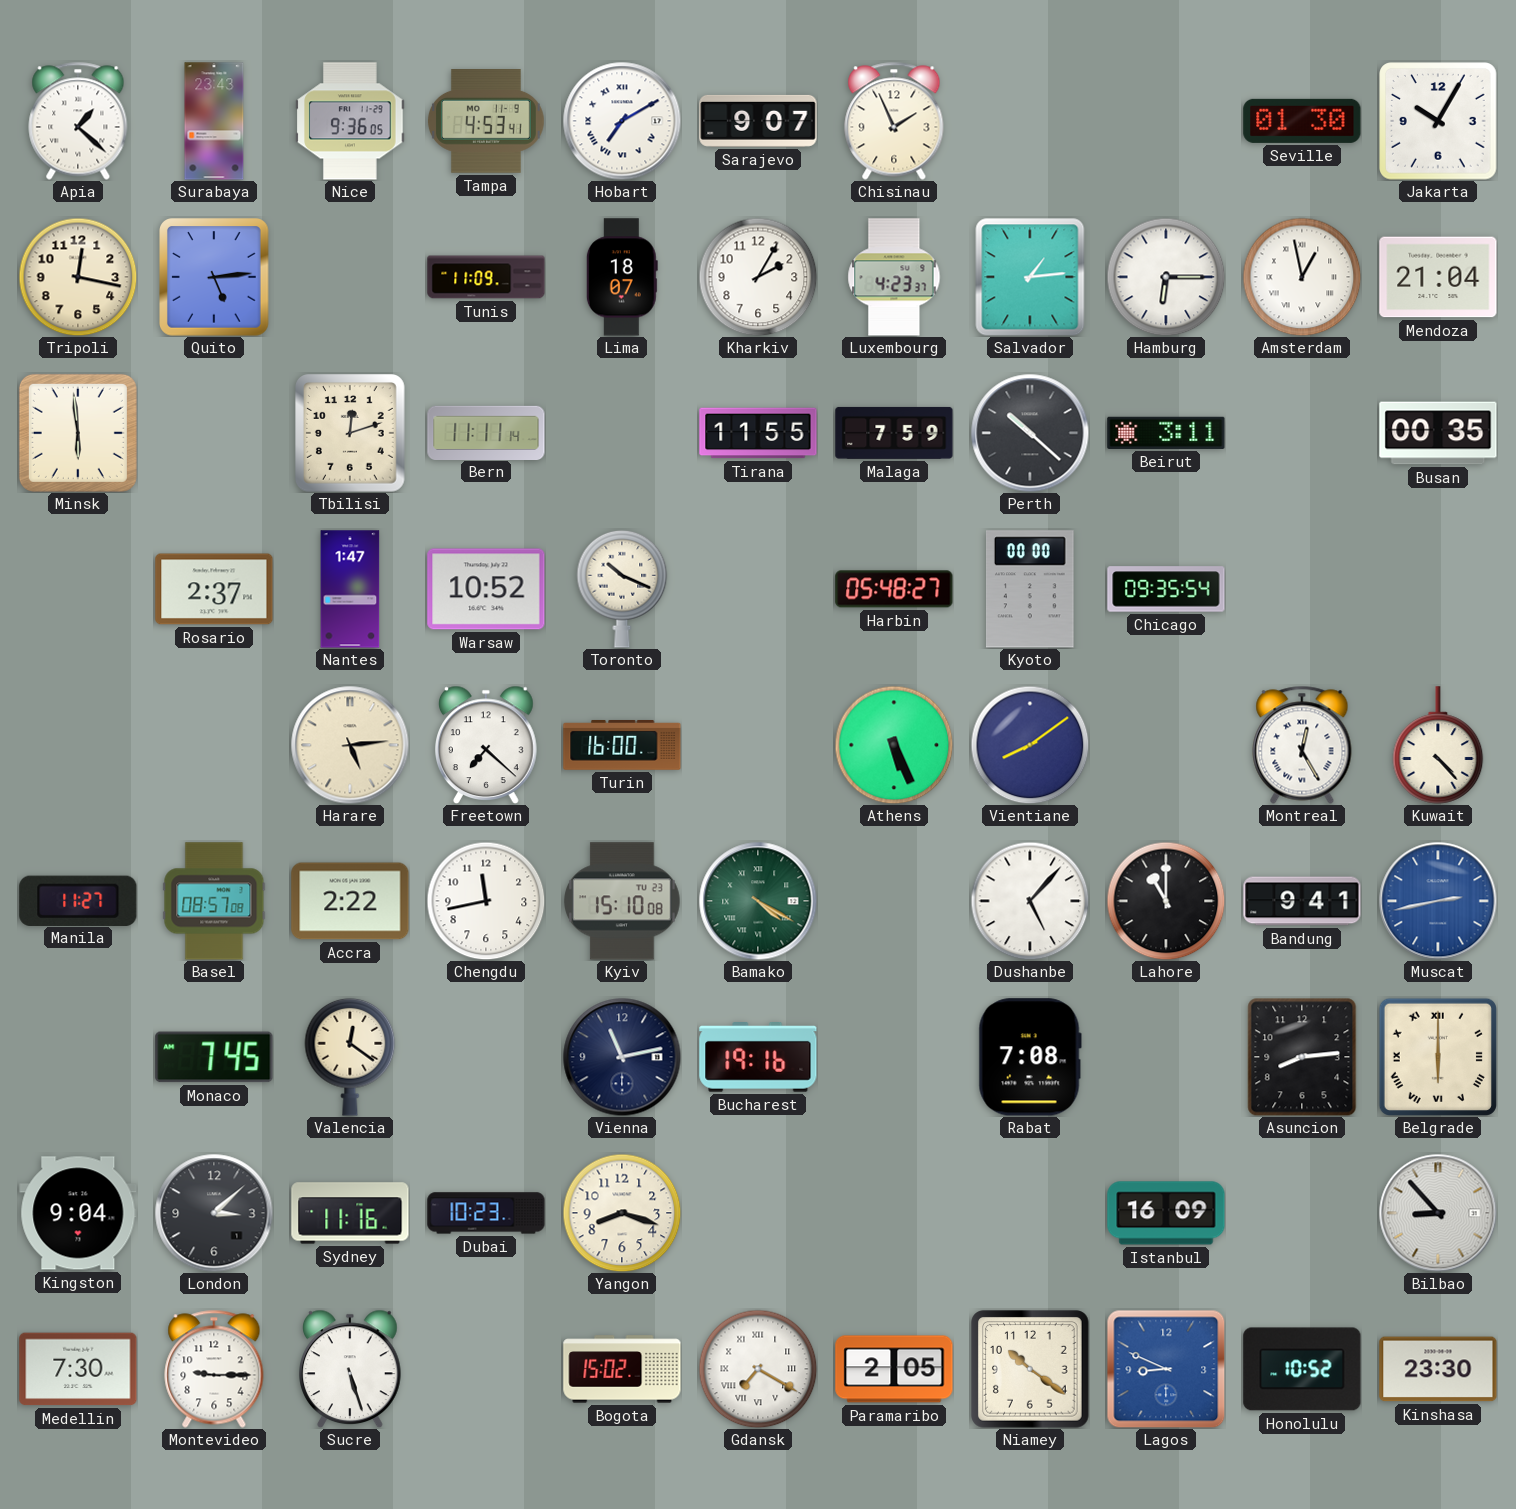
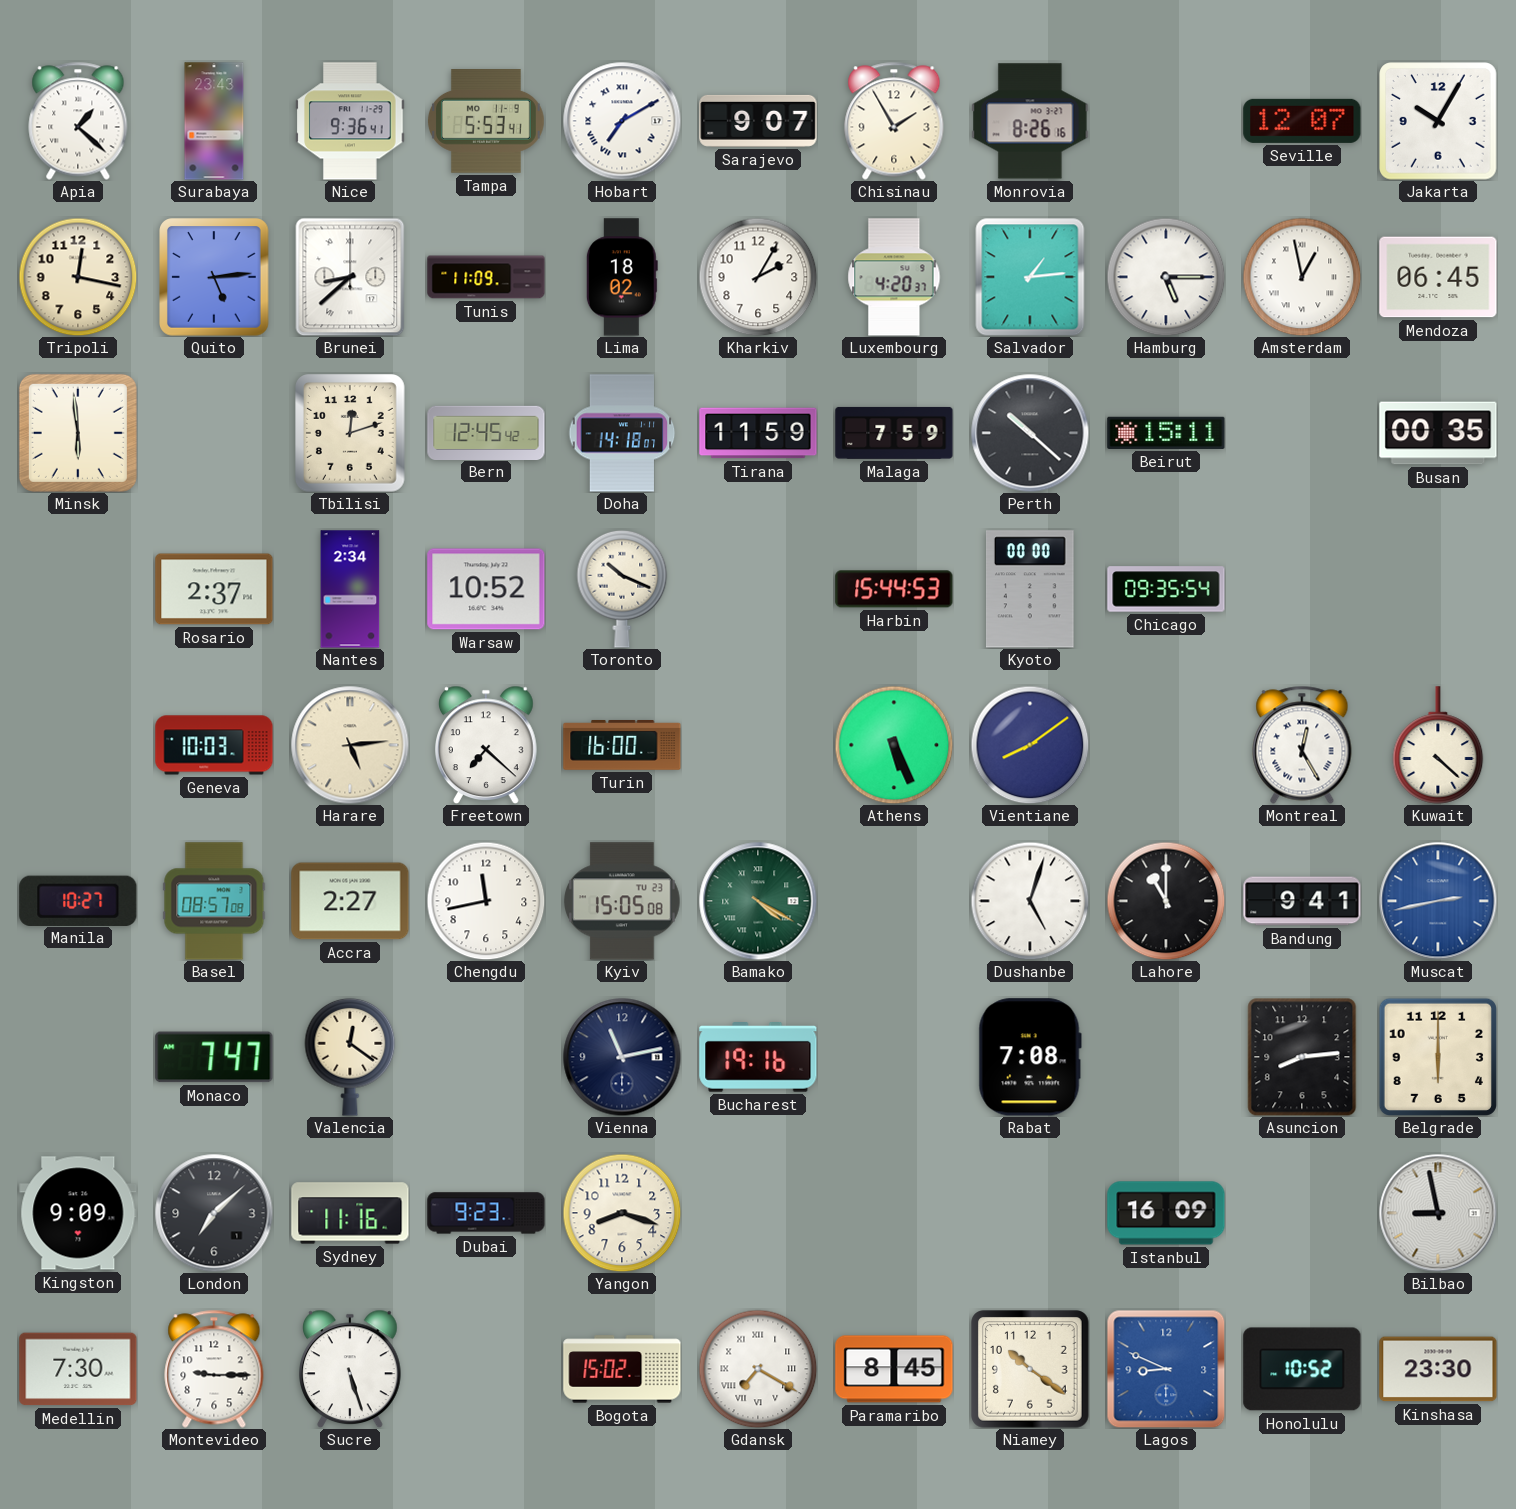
Nice: 9:36:05 -> 9:36:41
Tampa: 4:53 -> 5:53
Chisinau: 1:56 -> 1:55
Monrovia: none -> 8:26
Seville: 01:30 -> 12:07
Brunei: none -> 8:38
Lima: 18:07 -> 18:02
Luxembourg: 4:23 -> 4:20
Hamburg: 6:15 -> 5:15
Mendoza: 21:04 -> 06:45
Bern: 11:11 -> 12:45
Doha: none -> 14:18
Tirana: 11:55 -> 11:59
Beirut: 3:11 -> 15:11
Nantes: 1:47 -> 2:34
Harbin: 05:48 -> 15:44
Geneva: none -> 10:03
Kuwait: 4:23 -> 4:22
Manila: 11:27 -> 10:27
Accra: 2:22 -> 2:27
Kyiv: 15:10 -> 15:05
Dushanbe: 5:07 -> 5:03
Monaco: 7:45 -> 7:47
Belgrade numerals: Roman -> Arabic
Kingston: 9:04 -> 9:09
London: 3:08 -> 7:08
Dubai: 10:23 -> 9:23
Bilbao: 8:53 -> 8:58
Paramaribo: 2:05 -> 8:45
